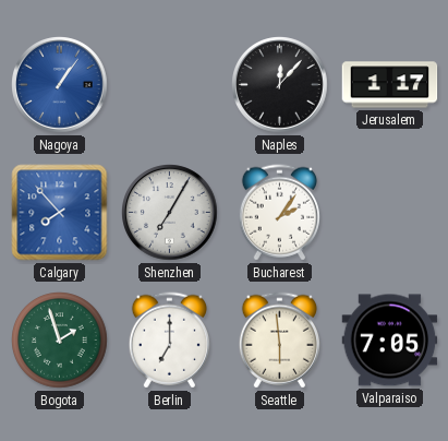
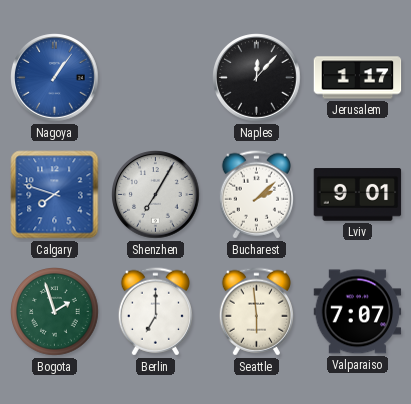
Calgary: 7:53 -> 7:48
Bucharest: 2:06 -> 2:08
Lviv: none -> 9:01
Valparaiso: 7:05 -> 7:07
